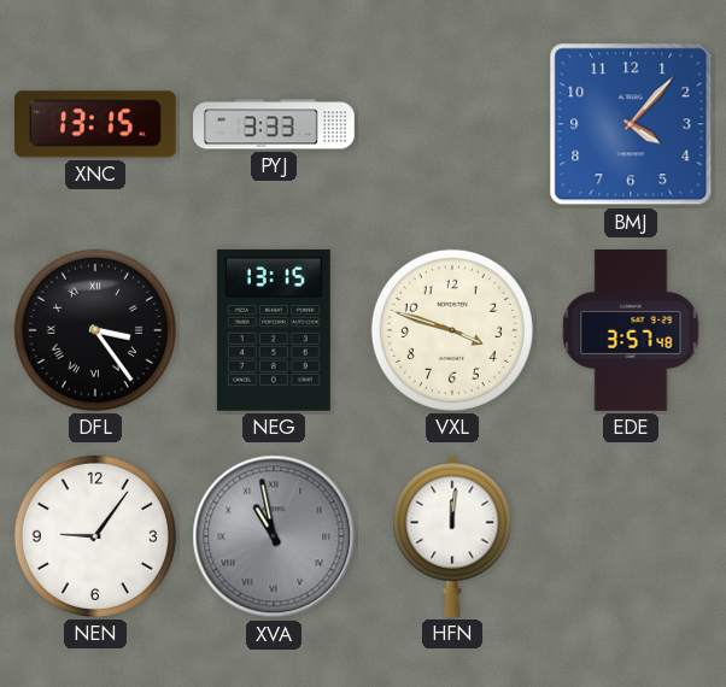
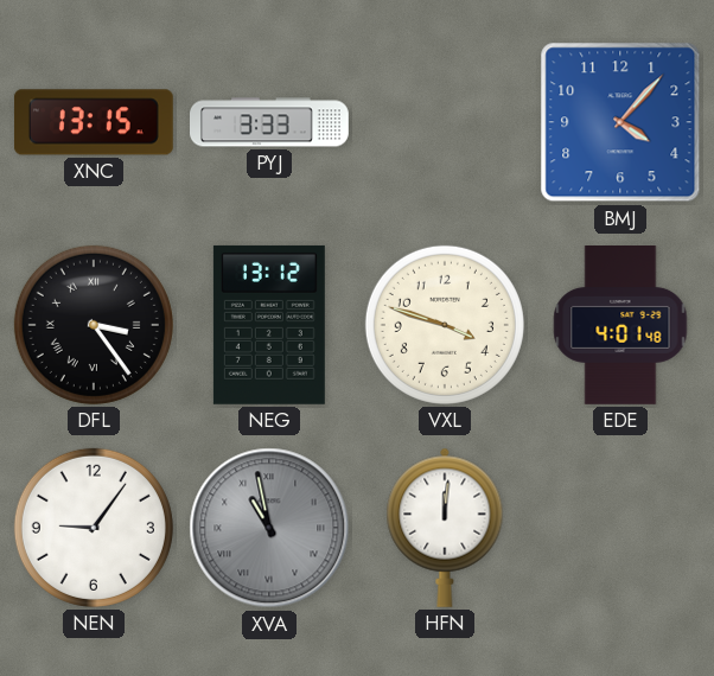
NEG: 13:15 -> 13:12
EDE: 3:57 -> 4:01
